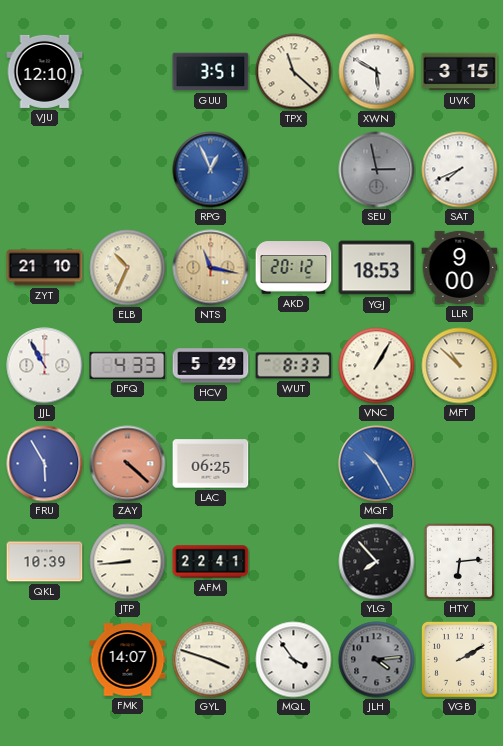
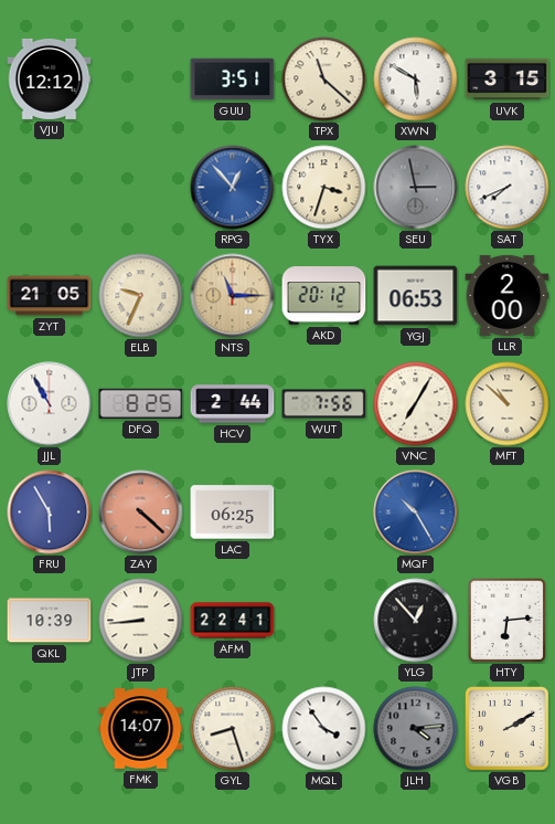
VJU: 12:10 -> 12:12
RPG: 12:56 -> 12:53
TYX: none -> 3:33
ZYT: 21:10 -> 21:05
ELB: 10:34 -> 9:34
NTS: 11:17 -> 11:15
YGJ: 18:53 -> 06:53
LLR: 9:00 -> 2:00
DFQ: 4:33 -> 8:25
HCV: 5:29 -> 2:44
WUT: 8:33 -> 7:56
VNC: 1:05 -> 7:05
YLG: 7:53 -> 12:53
GYL: 3:48 -> 8:27
